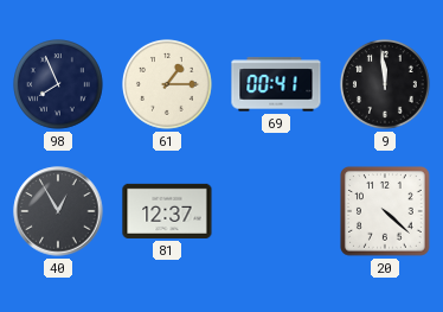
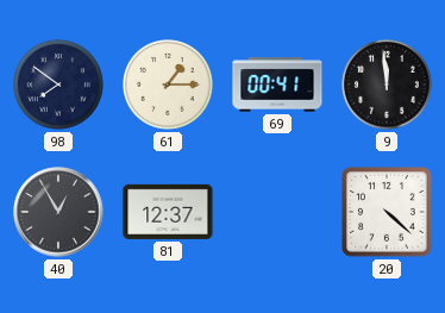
98: 7:56 -> 7:51
